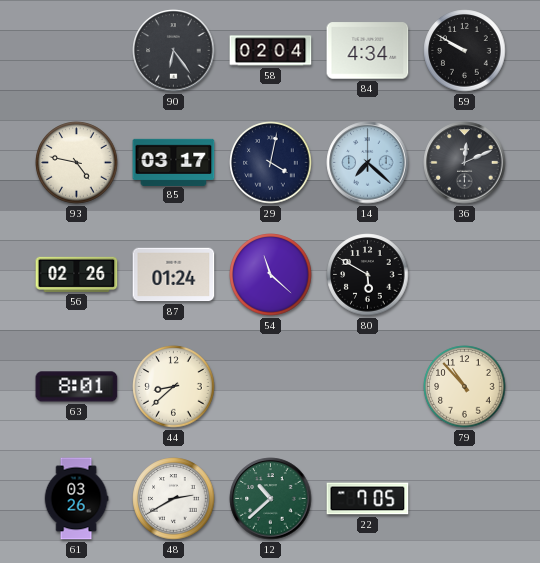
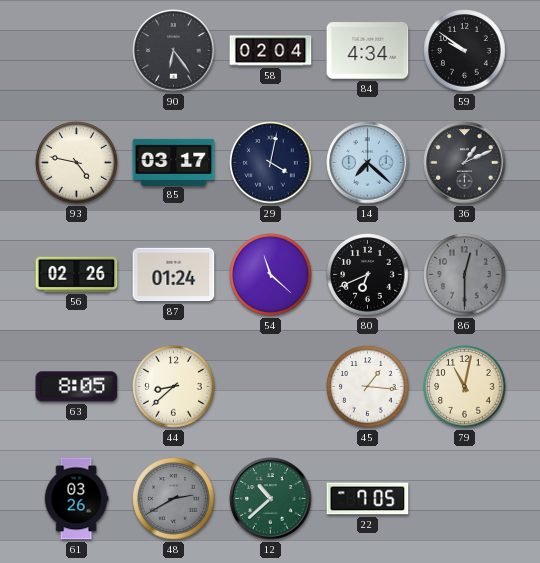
59: 9:50 -> 9:51
36: 12:11 -> 1:11
80: 5:50 -> 6:41
86: none -> 12:30
63: 8:01 -> 8:05
45: none -> 1:16
79: 10:53 -> 11:02
48 dial: white -> grey
